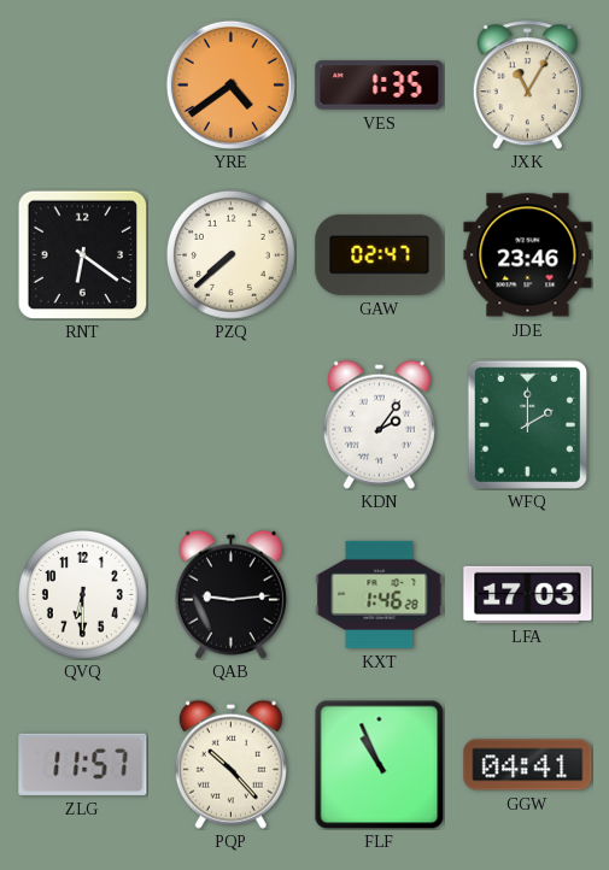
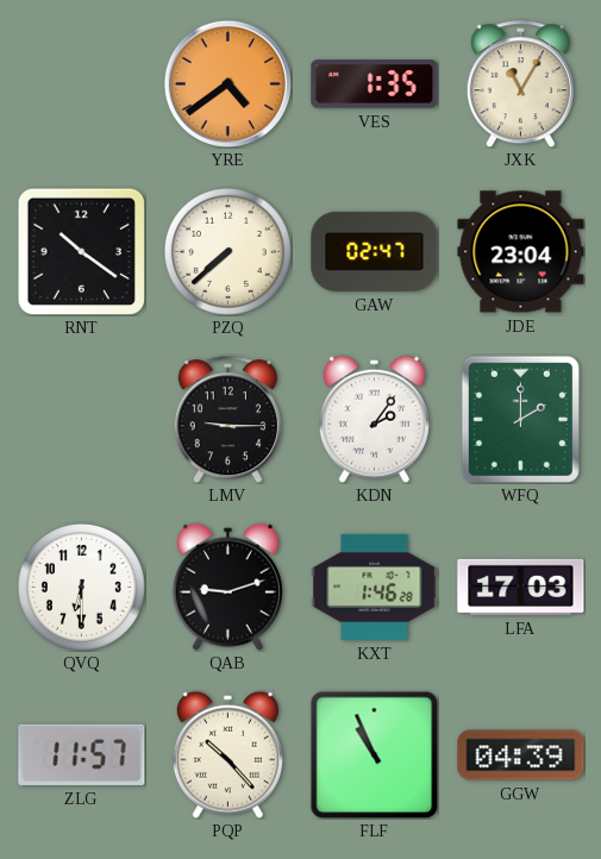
RNT: 6:21 -> 10:21
JDE: 23:46 -> 23:04
LMV: none -> 9:15
QAB: 9:14 -> 9:12
GGW: 04:41 -> 04:39
